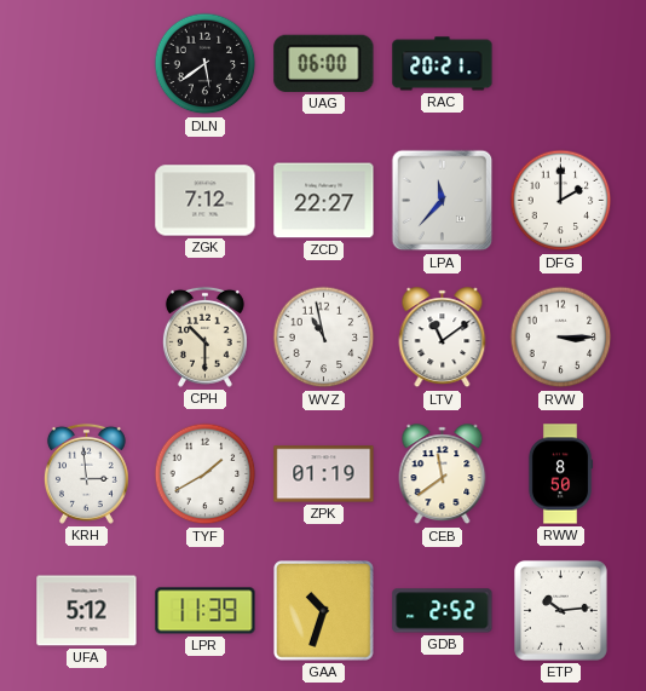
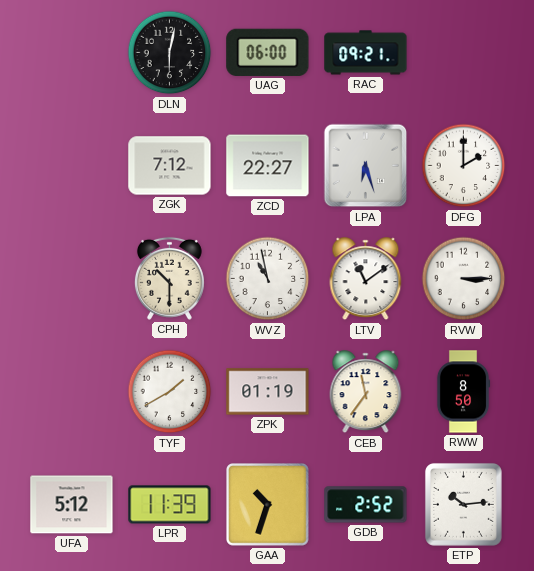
DLN: 5:39 -> 6:02
RAC: 20:21 -> 09:21
LPA: 11:37 -> 6:27
KRH: 2:59 -> none
CEB: 11:39 -> 11:36
